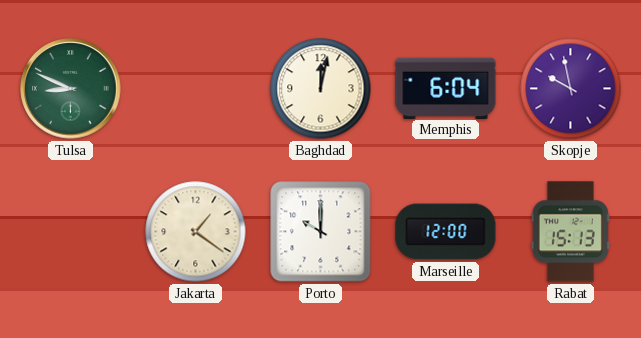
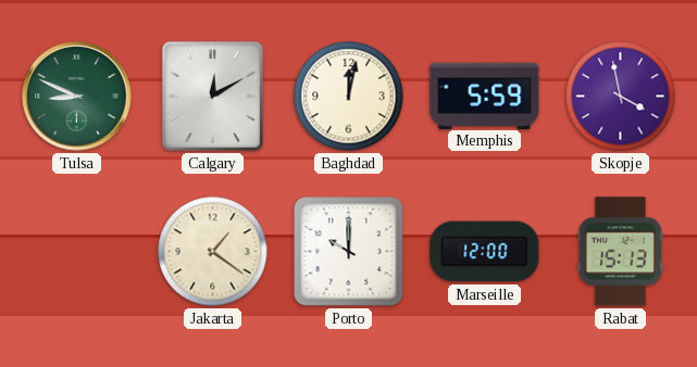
Calgary: none -> 12:10
Memphis: 6:04 -> 5:59
Skopje: 9:58 -> 3:58
